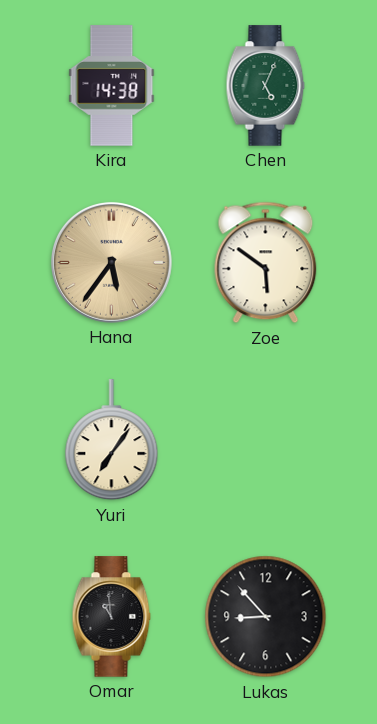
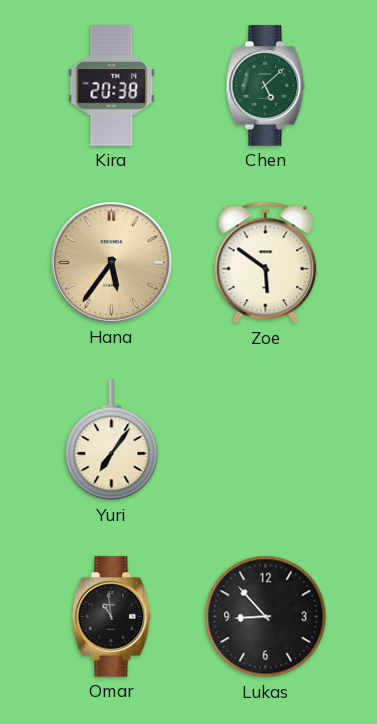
Kira: 14:38 -> 20:38
Chen: 5:04 -> 5:08
